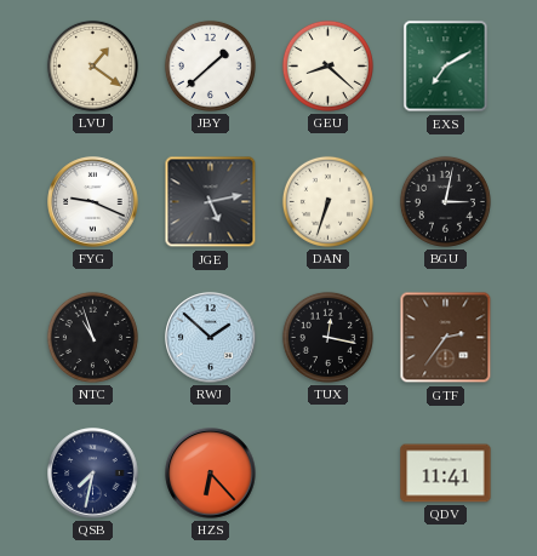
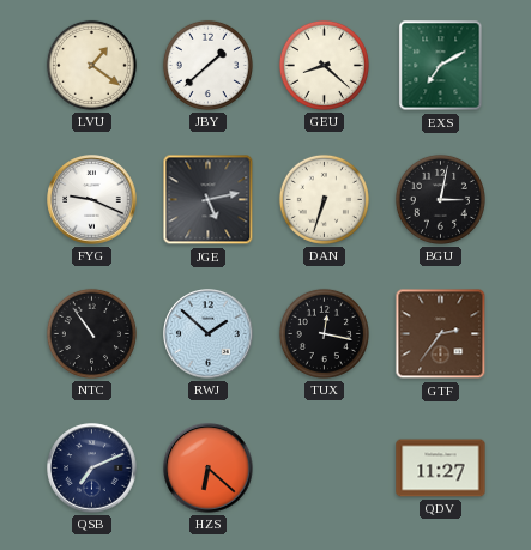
NTC: 10:57 -> 10:54
QSB: 7:32 -> 7:11
HZS: 6:23 -> 6:22
QDV: 11:41 -> 11:27
